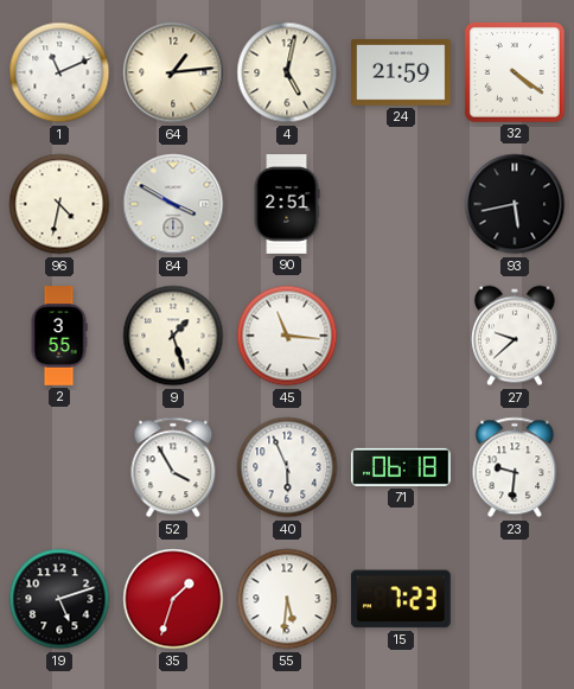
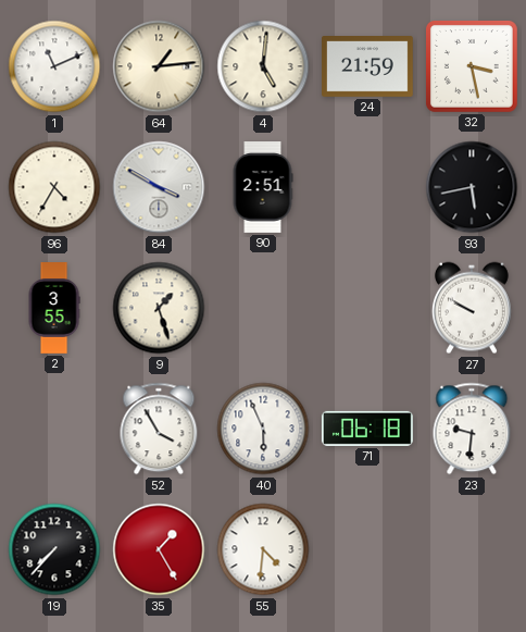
4: 5:02 -> 5:01
32: 4:21 -> 3:28
96: 4:32 -> 4:35
45: 11:16 -> none
27: 9:38 -> 9:50
19: 5:12 -> 7:37
35: 1:33 -> 1:25
55: 5:31 -> 4:31
15: 7:23 -> none
